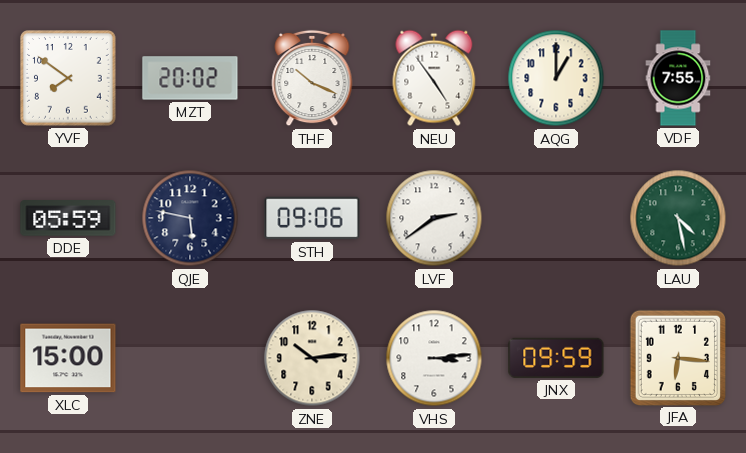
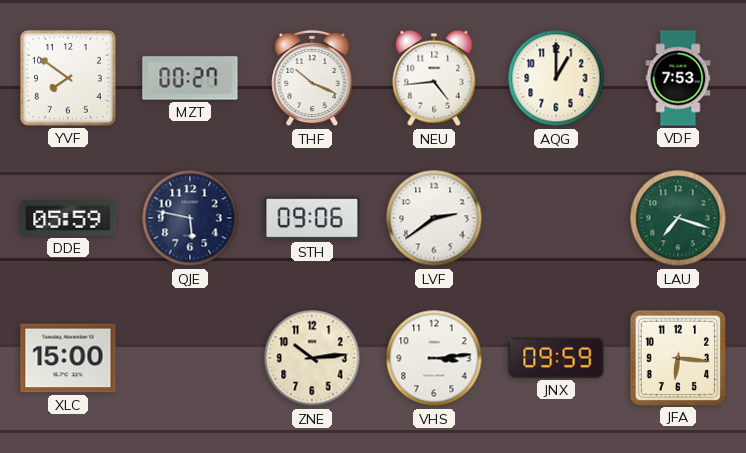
MZT: 20:02 -> 00:27
NEU: 4:54 -> 4:44
VDF: 7:55 -> 7:53
LAU: 4:28 -> 7:18
